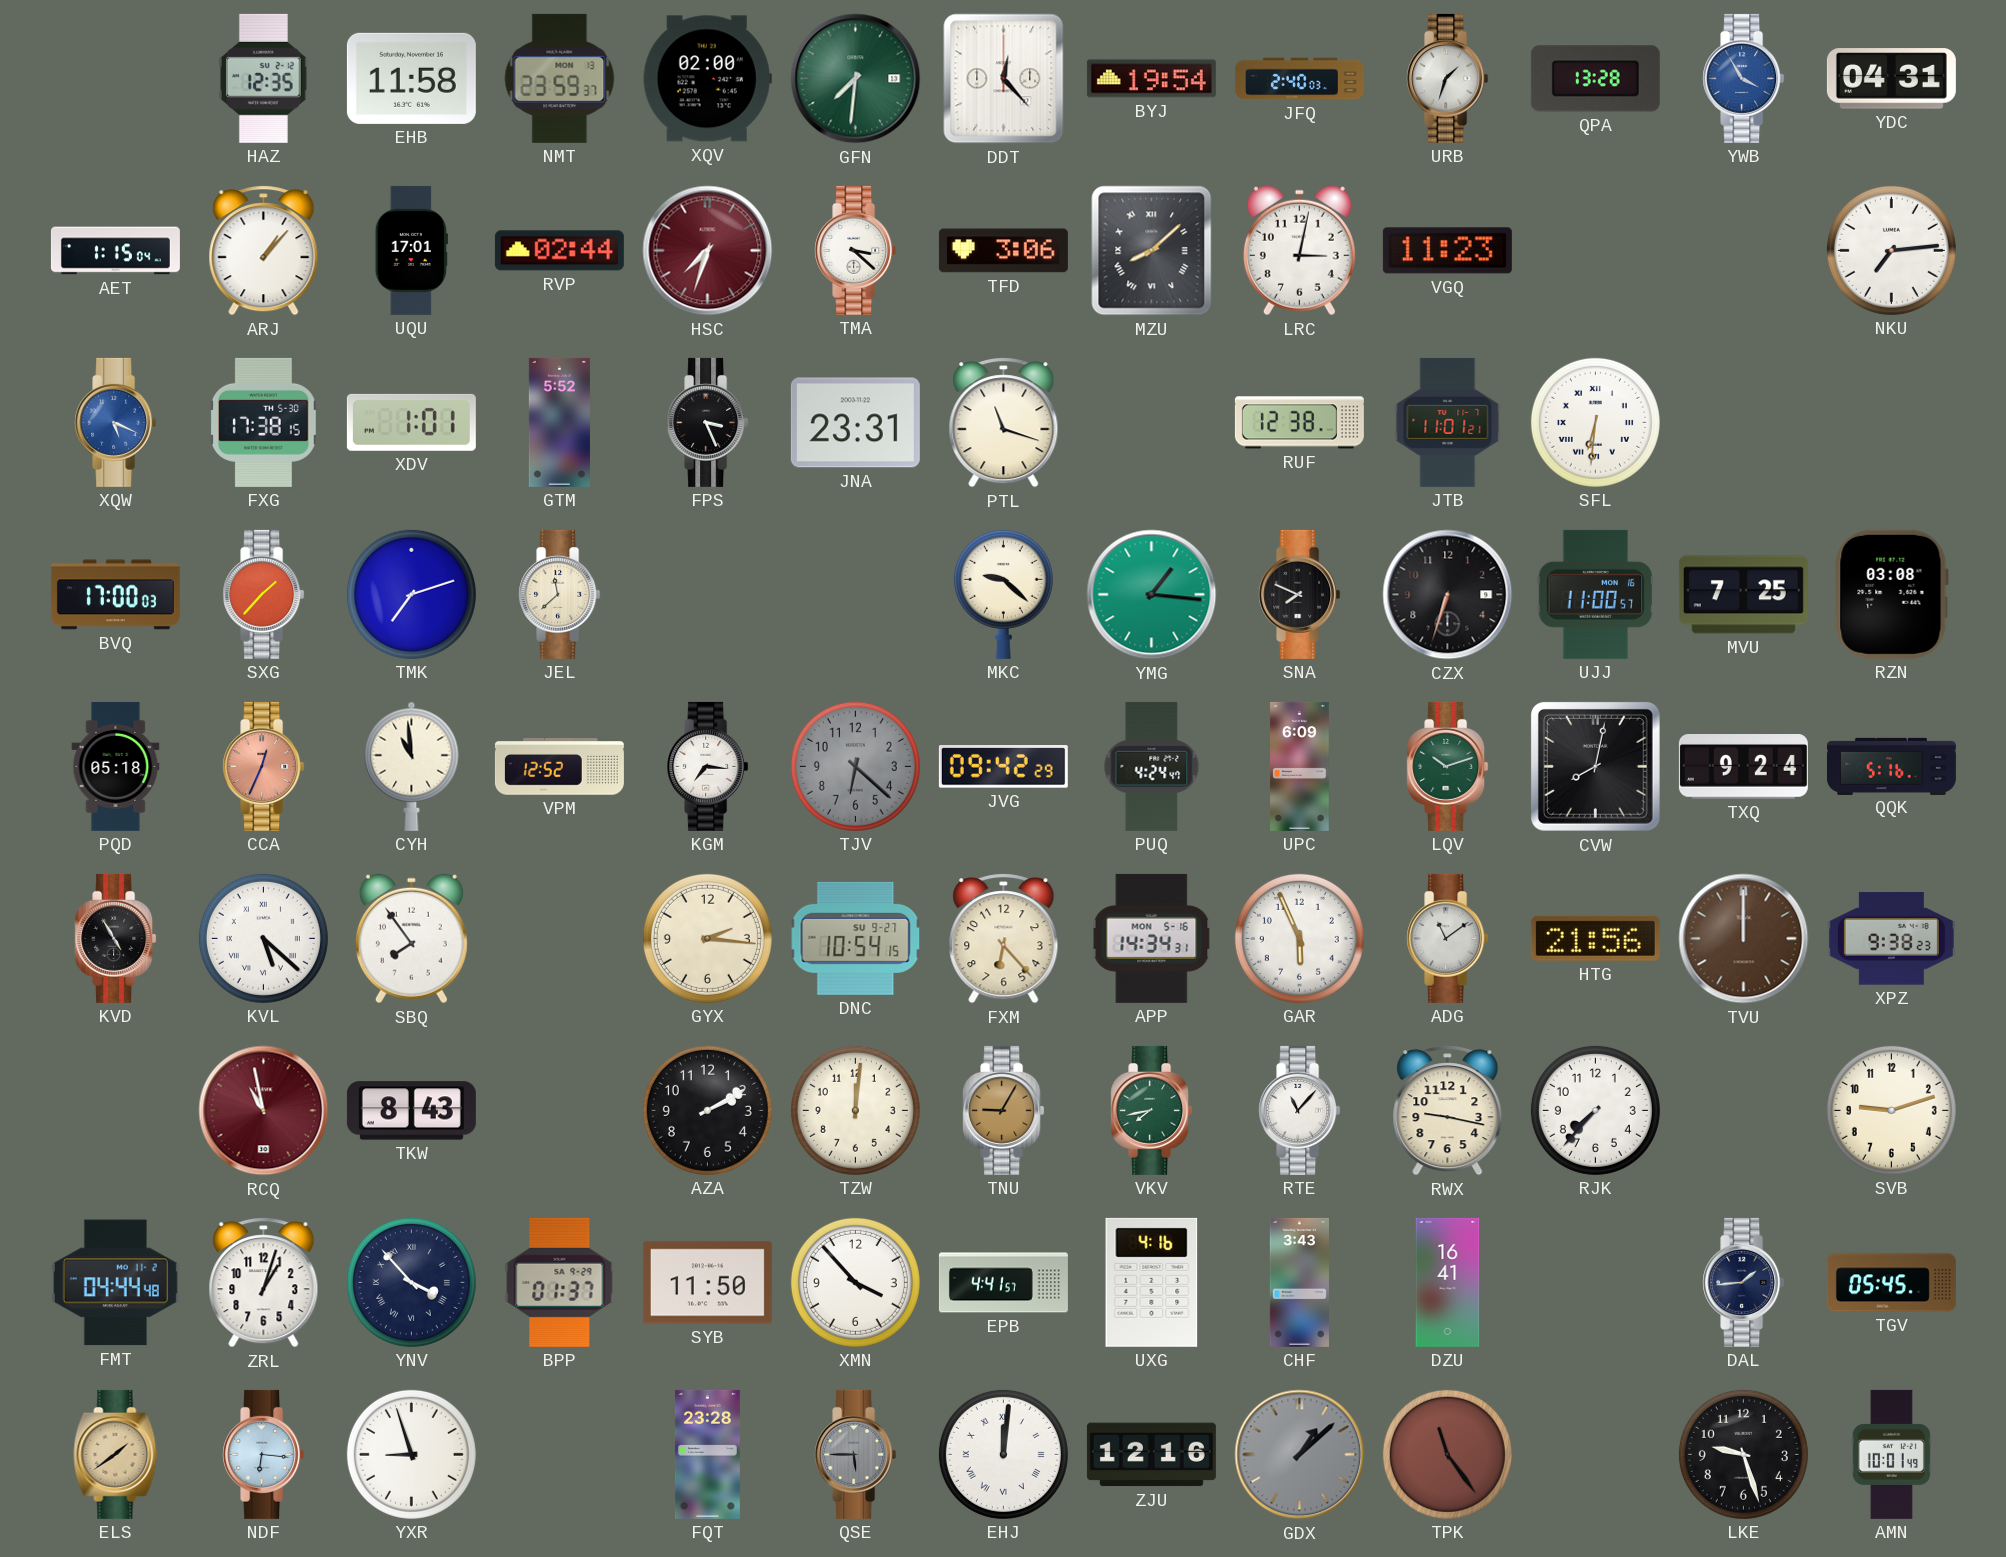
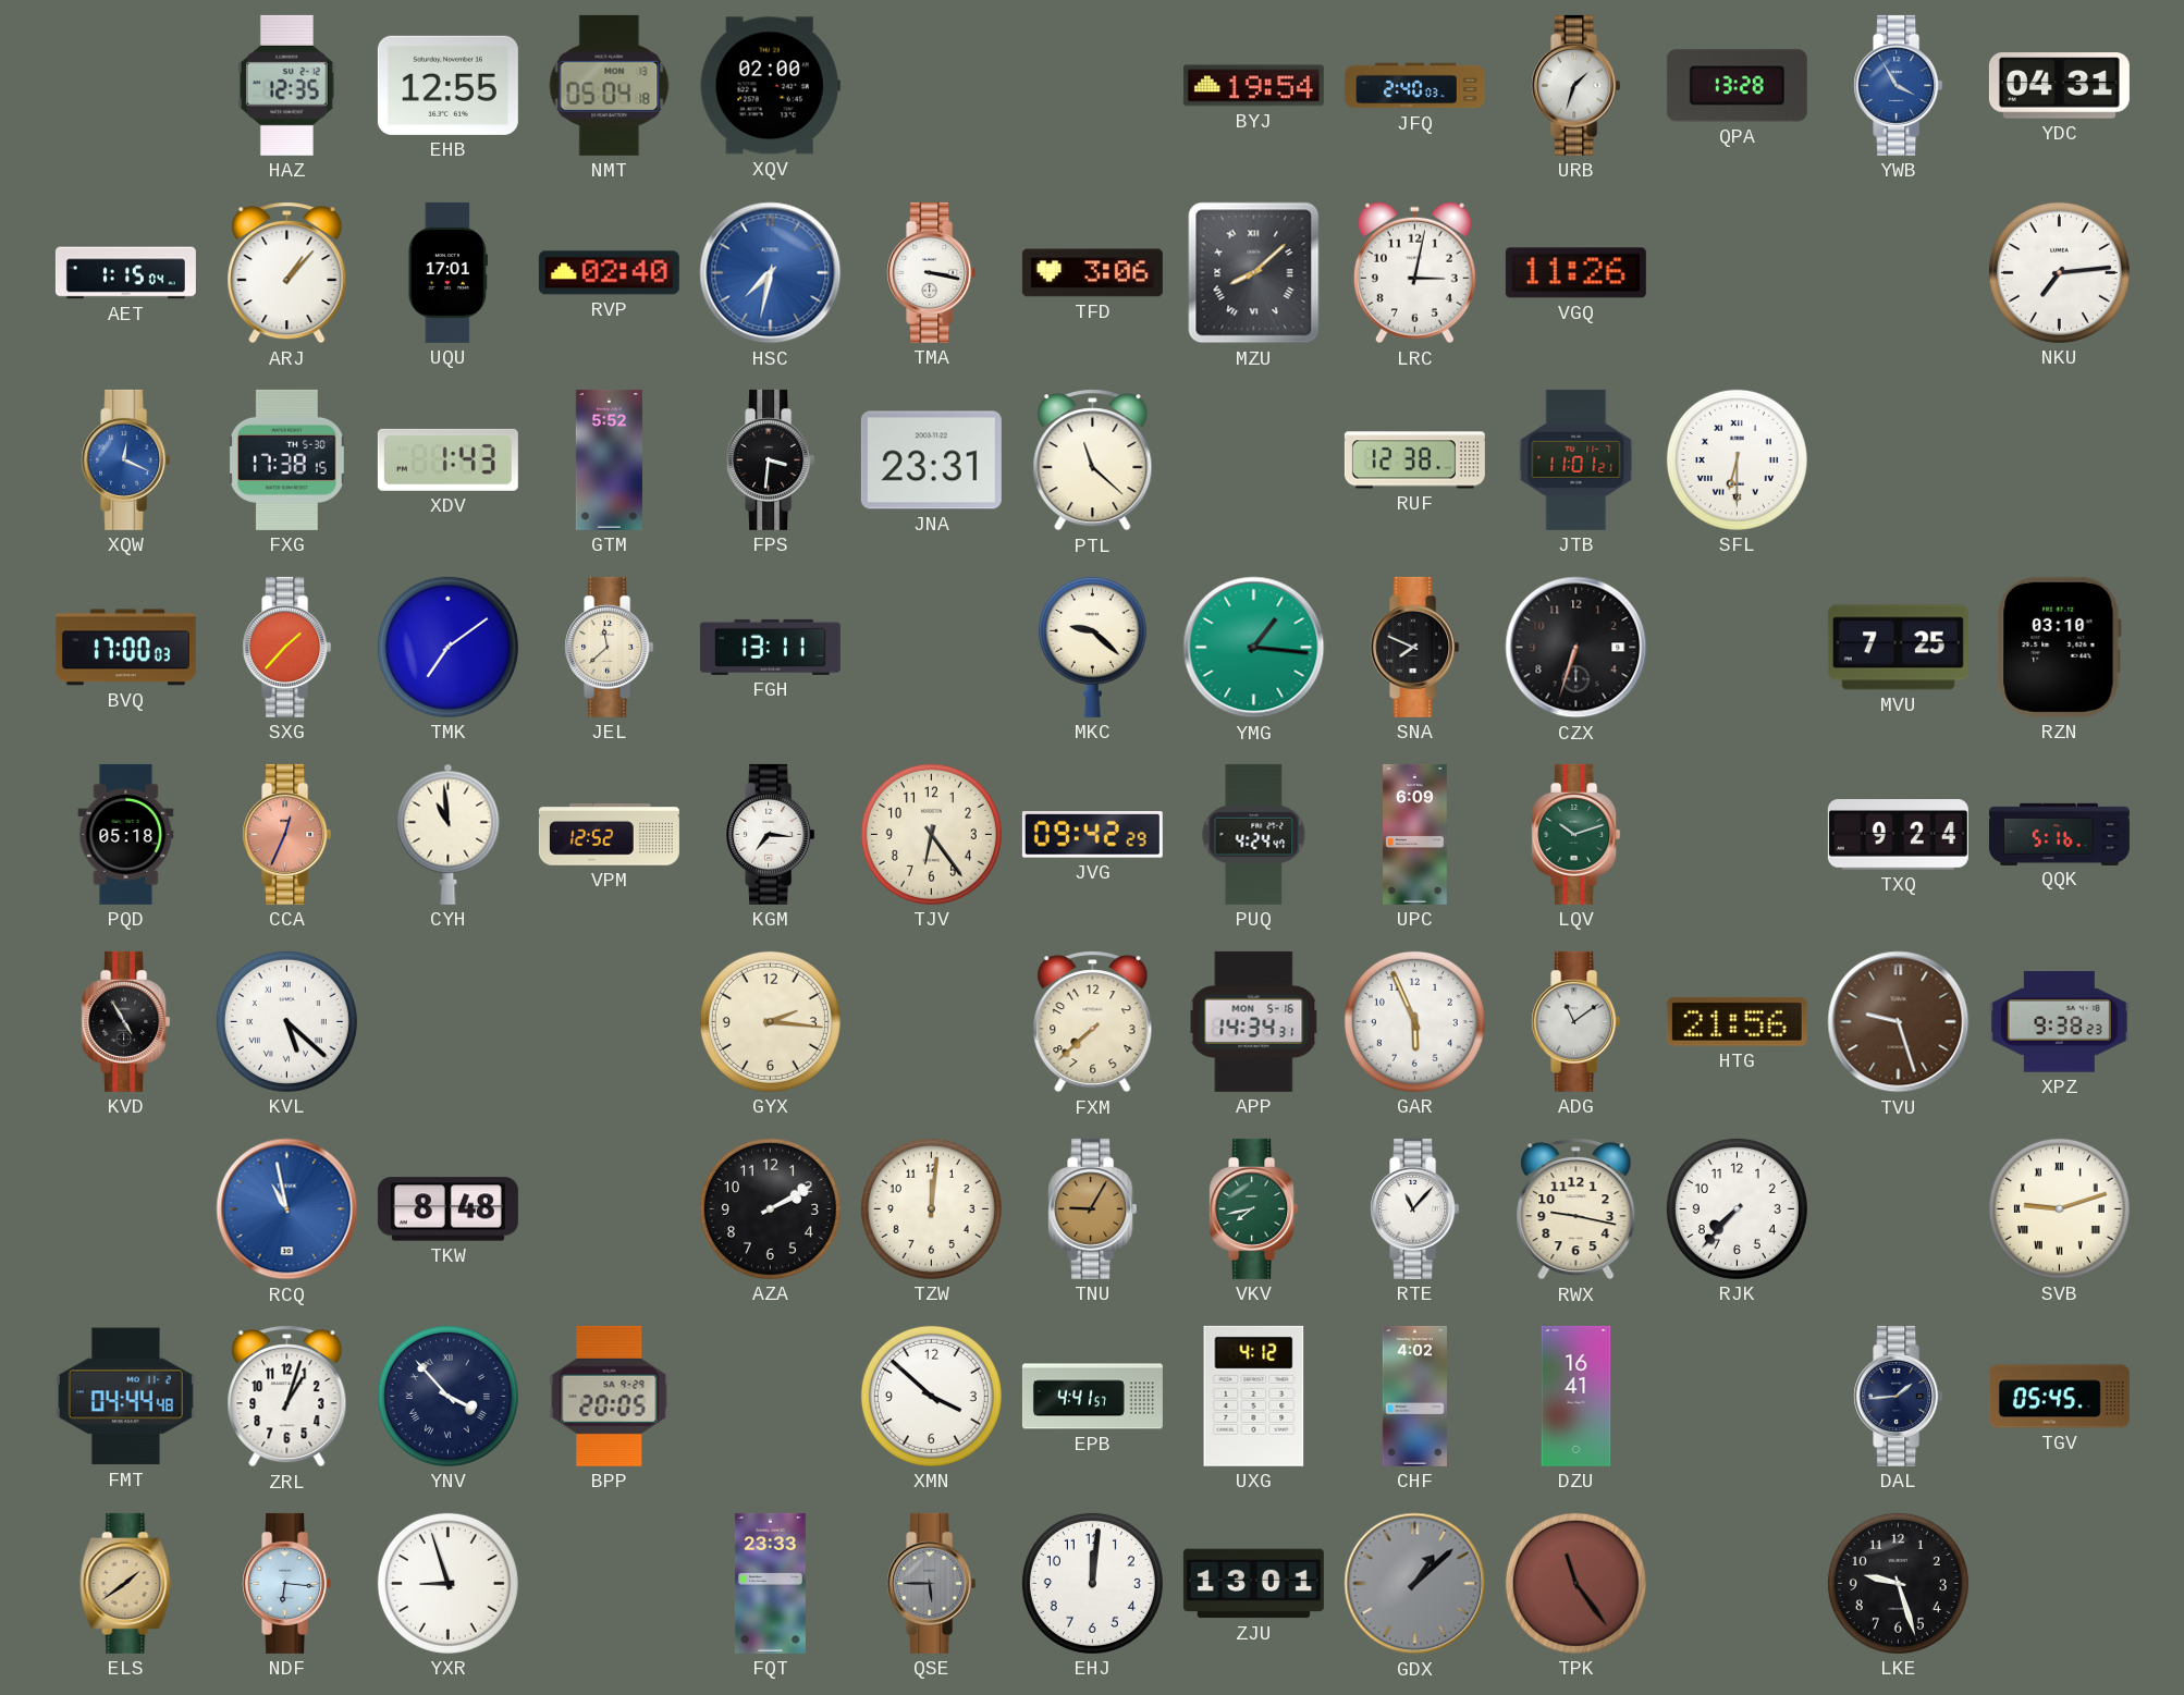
EHB: 11:58 -> 12:55
NMT: 23:59 -> 05:04
GFN: 7:31 -> none
DDT: 12:23 -> none
RVP: 02:44 -> 02:40
HSC: 7:33 -> 7:32
HSC dial: burgundy -> blue
TMA: 3:22 -> 3:17
VGQ: 11:23 -> 11:26
XQW: 5:19 -> 12:19
XDV: 1:01 -> 1:43
FPS: 3:26 -> 3:31
PTL: 11:18 -> 11:22
SFL: 6:31 -> 6:30
TMK: 7:12 -> 7:09
FGH: none -> 13:11
UJJ: 11:00 -> none
RZN: 03:08 -> 03:10
TJV: 6:22 -> 6:24
TJV dial: grey -> cream
CVW: 8:02 -> none
SBQ: 7:54 -> none
DNC: 10:54 -> none
FXM: 6:23 -> 7:38
TVU: 12:00 -> 9:27
RCQ dial: burgundy -> blue
TKW: 8:43 -> 8:48
SVB numerals: Arabic -> Roman
BPP: 01:37 -> 20:05
SYB: 11:50 -> none
XMN: 3:53 -> 3:52
UXG: 4:16 -> 4:12
CHF: 3:43 -> 4:02
FQT: 23:28 -> 23:33
EHJ numerals: Roman -> Arabic
ZJU: 12:16 -> 13:01
AMN: 10:01 -> none
